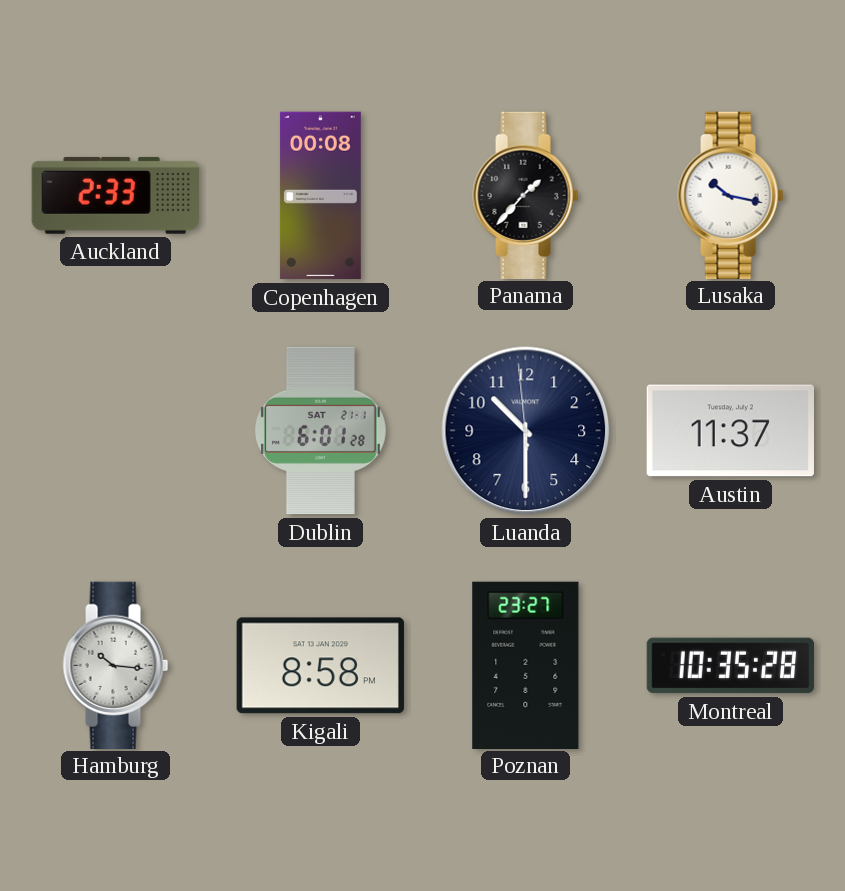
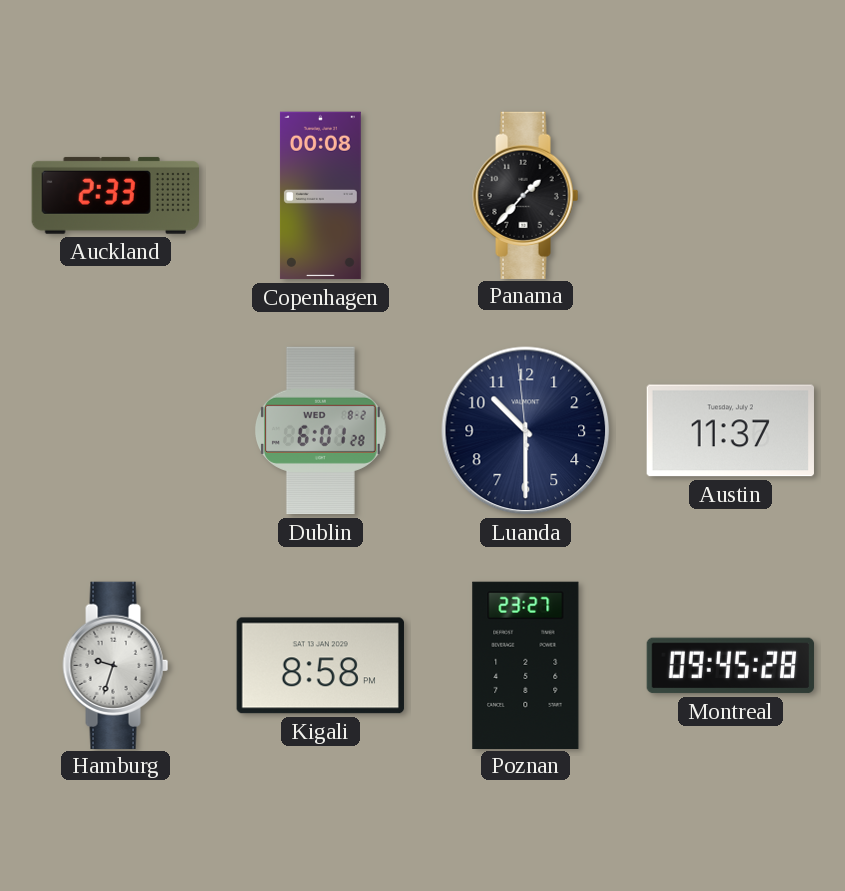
Lusaka: 10:17 -> none
Dublin date: SAT 21-1 -> WED 8-2
Hamburg: 10:16 -> 9:33
Montreal: 10:35 -> 09:45
